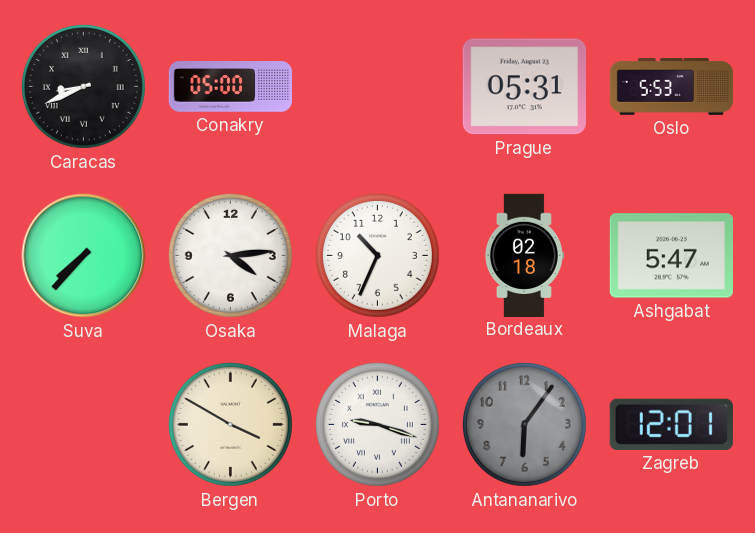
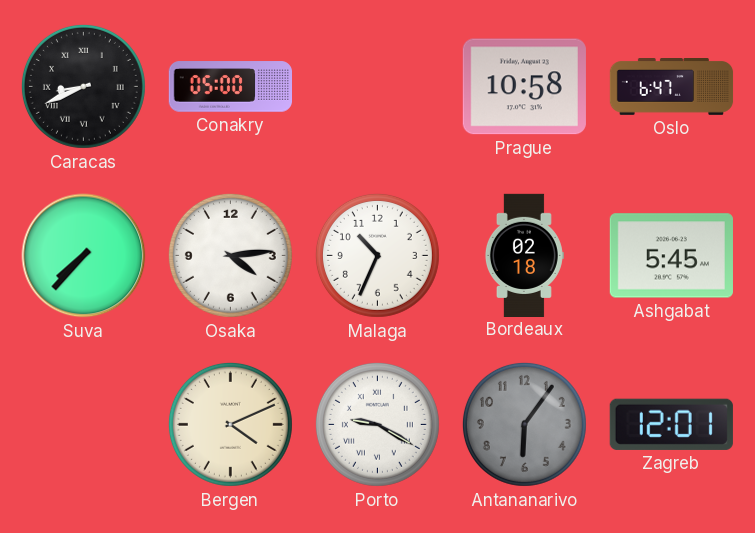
Prague: 05:31 -> 10:58
Oslo: 5:53 -> 6:47
Ashgabat: 5:47 -> 5:45
Bergen: 3:50 -> 4:11
Porto: 9:18 -> 9:20
